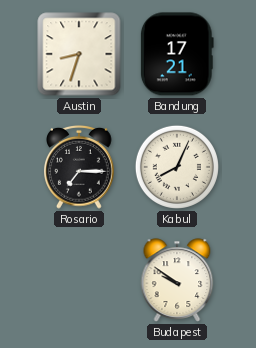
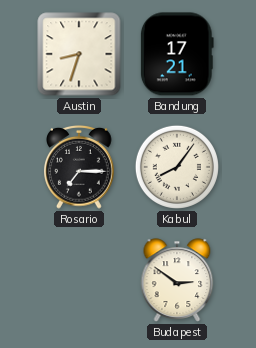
Kabul: 8:04 -> 8:06
Budapest: 9:51 -> 2:51
